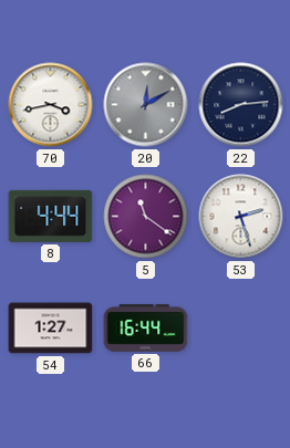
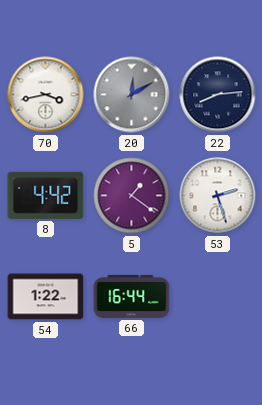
8: 4:44 -> 4:42
5: 11:21 -> 1:21
54: 1:27 -> 1:22
